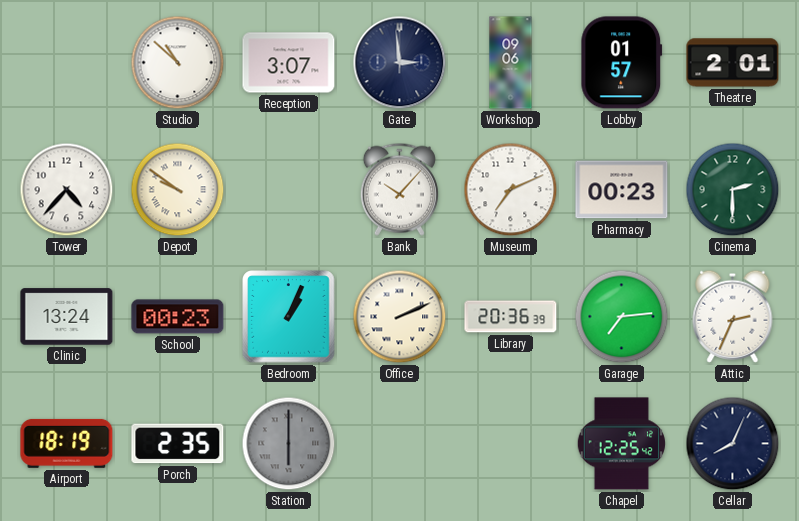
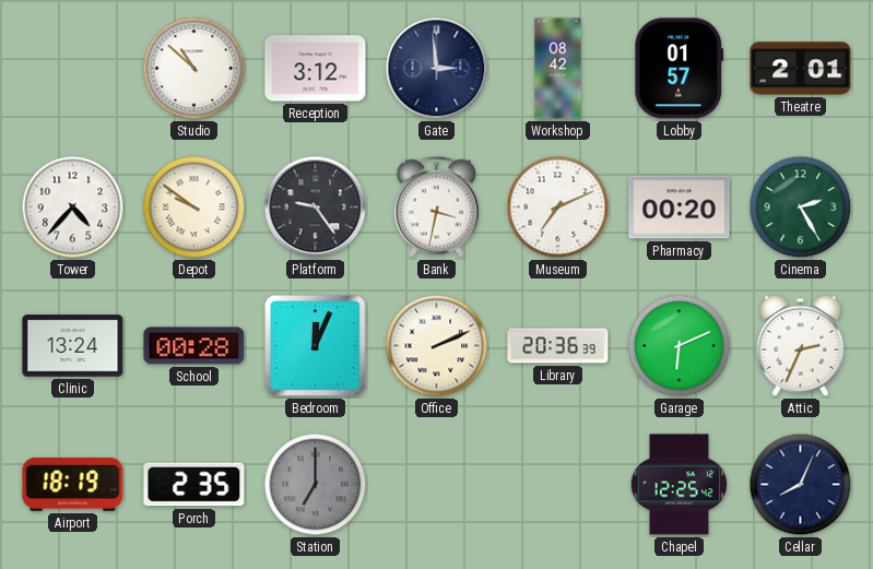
Reception: 3:07 -> 3:12
Workshop: 09:06 -> 08:42
Platform: none -> 9:24
Bank: 10:07 -> 3:32
Pharmacy: 00:23 -> 00:20
Cinema: 2:30 -> 2:25
School: 00:23 -> 00:28
Bedroom: 1:04 -> 12:04
Garage: 7:14 -> 6:11
Station: 6:00 -> 7:00
